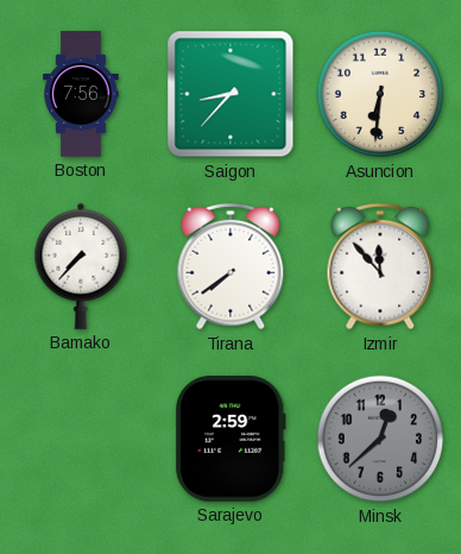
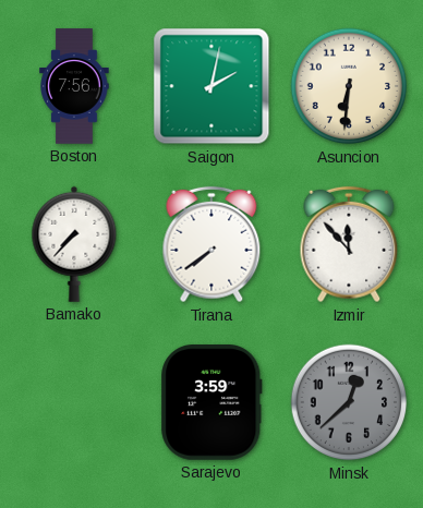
Saigon: 8:37 -> 2:02
Sarajevo: 2:59 -> 3:59
